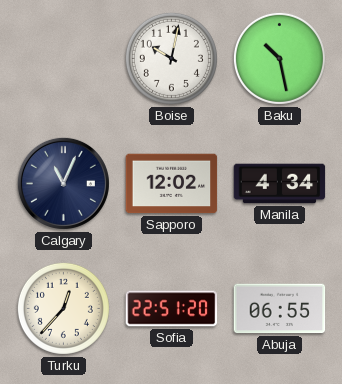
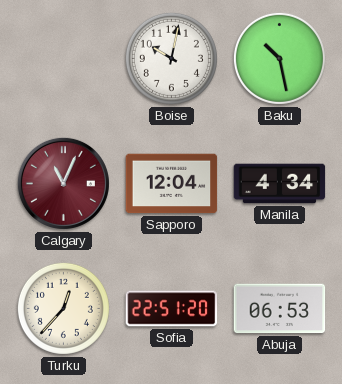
Calgary dial: navy -> burgundy
Sapporo: 12:02 -> 12:04
Abuja: 06:55 -> 06:53
